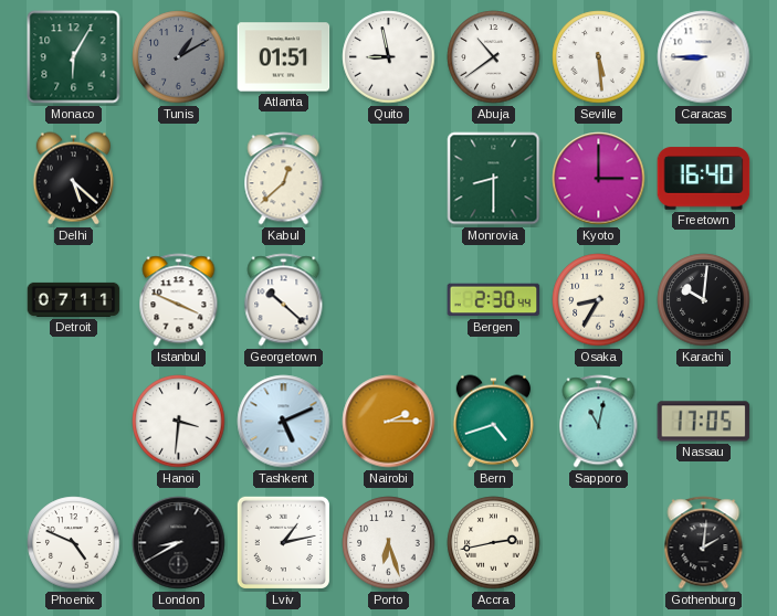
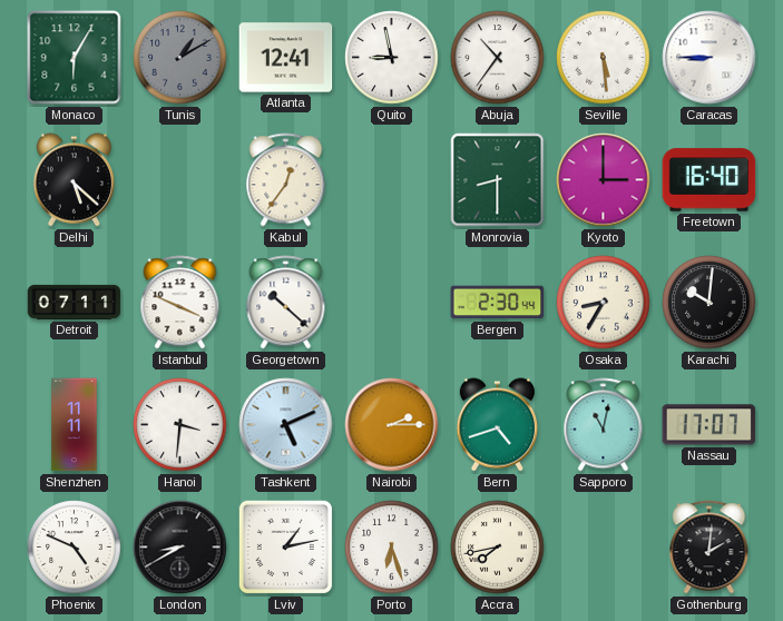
Atlanta: 01:51 -> 12:41
Abuja: 10:39 -> 10:36
Kabul: 12:38 -> 12:36
Shenzhen: none -> 11:11
Nassau: 17:05 -> 17:07
Accra: 2:43 -> 7:43
